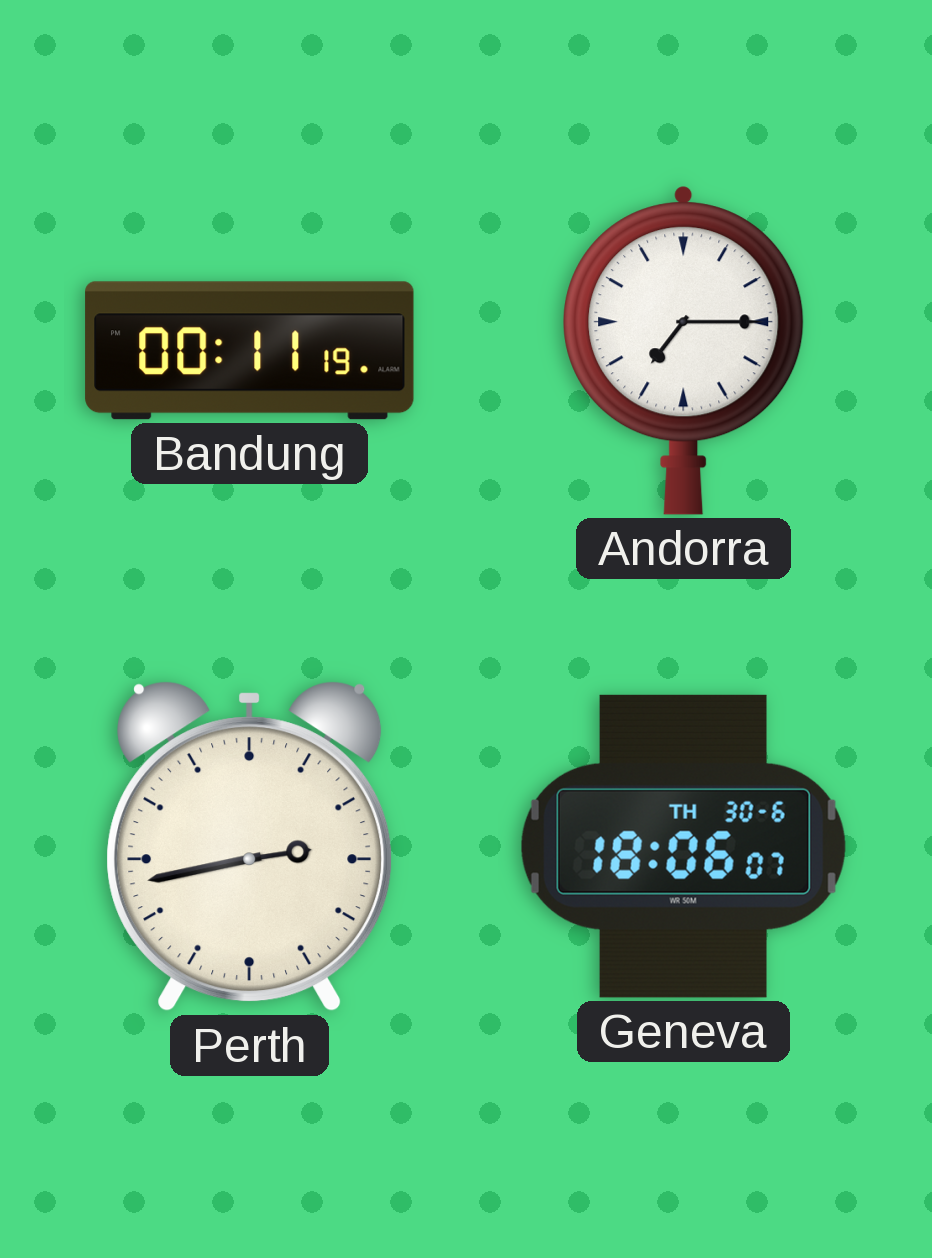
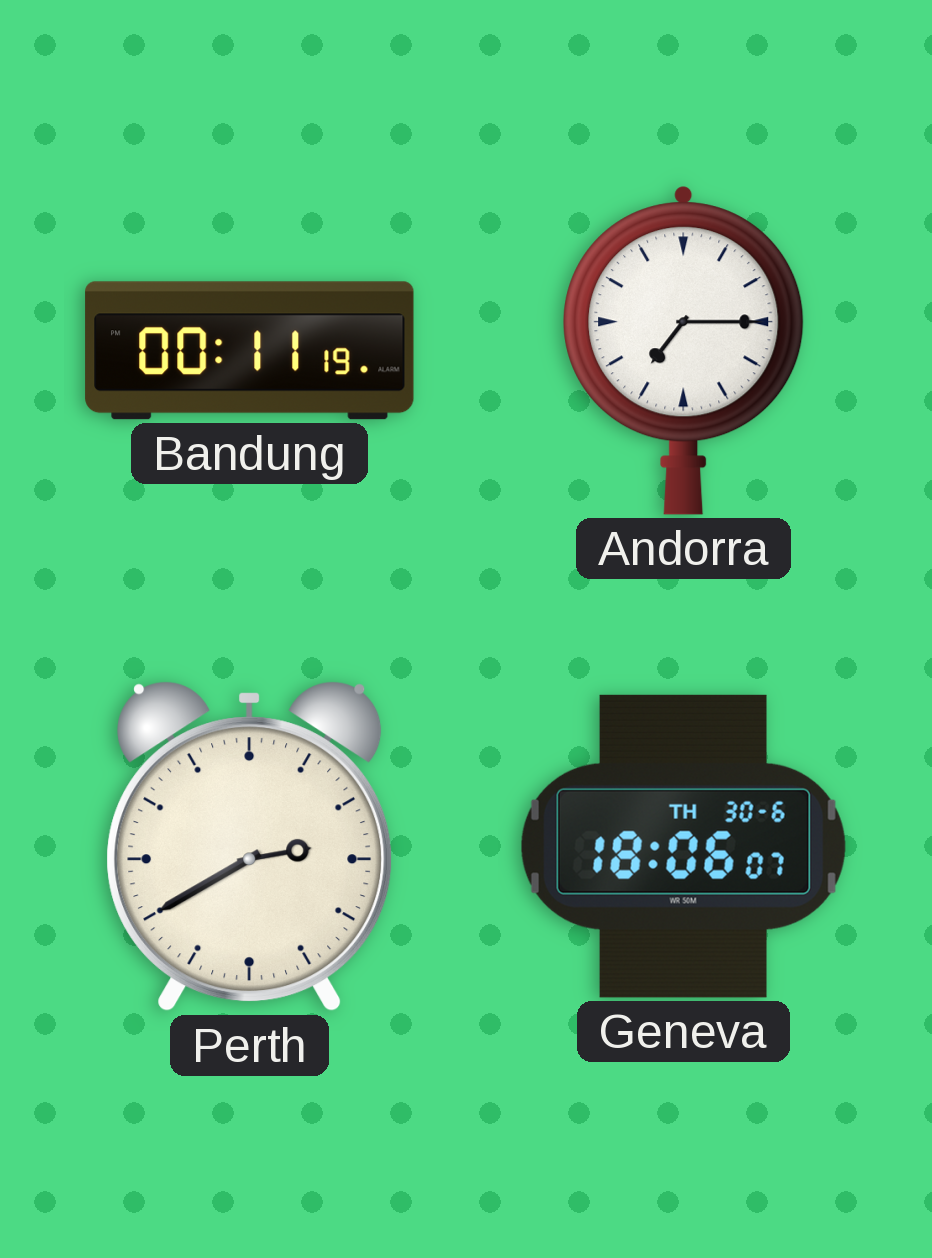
Perth: 2:43 -> 2:40
